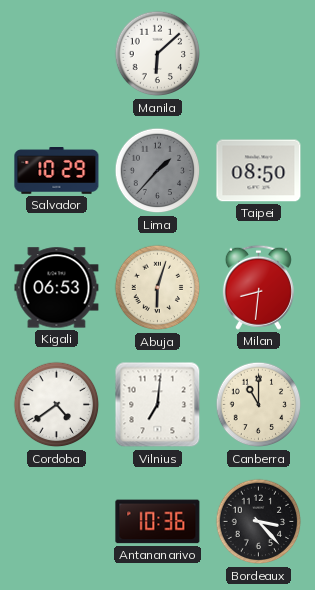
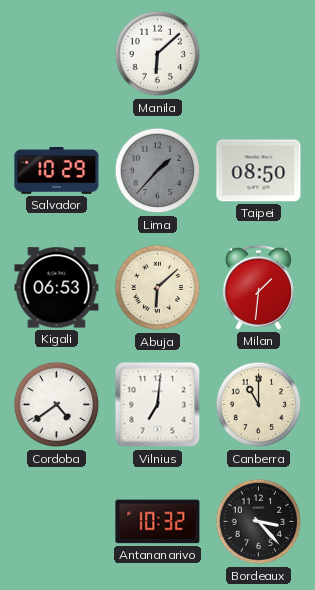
Abuja: 6:03 -> 6:08
Milan: 8:31 -> 1:31
Antananarivo: 10:36 -> 10:32
